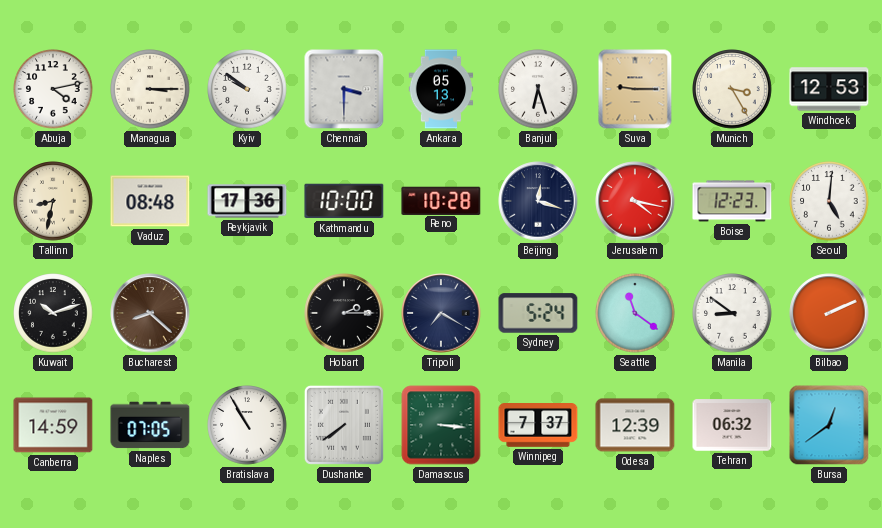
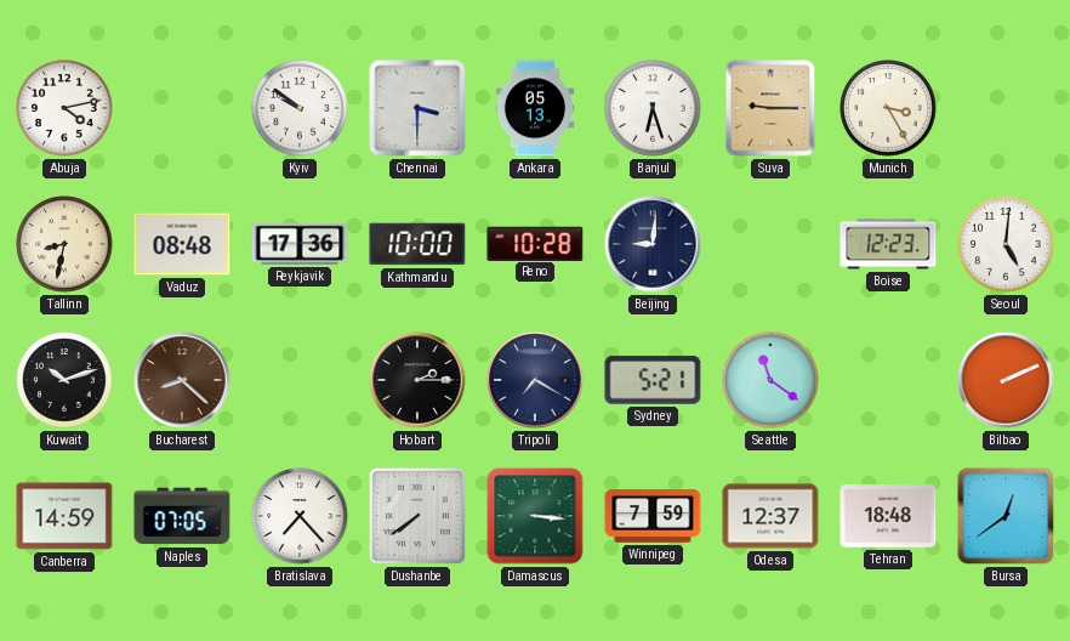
Managua: 3:15 -> none
Windhoek: 12:53 -> none
Beijing: 12:18 -> 9:01
Jerusalem: 4:17 -> none
Sydney: 5:24 -> 5:21
Manila: 8:51 -> none
Bratislava: 10:55 -> 7:23
Winnipeg: 7:37 -> 7:59
Odesa: 12:39 -> 12:37
Tehran: 06:32 -> 18:48
